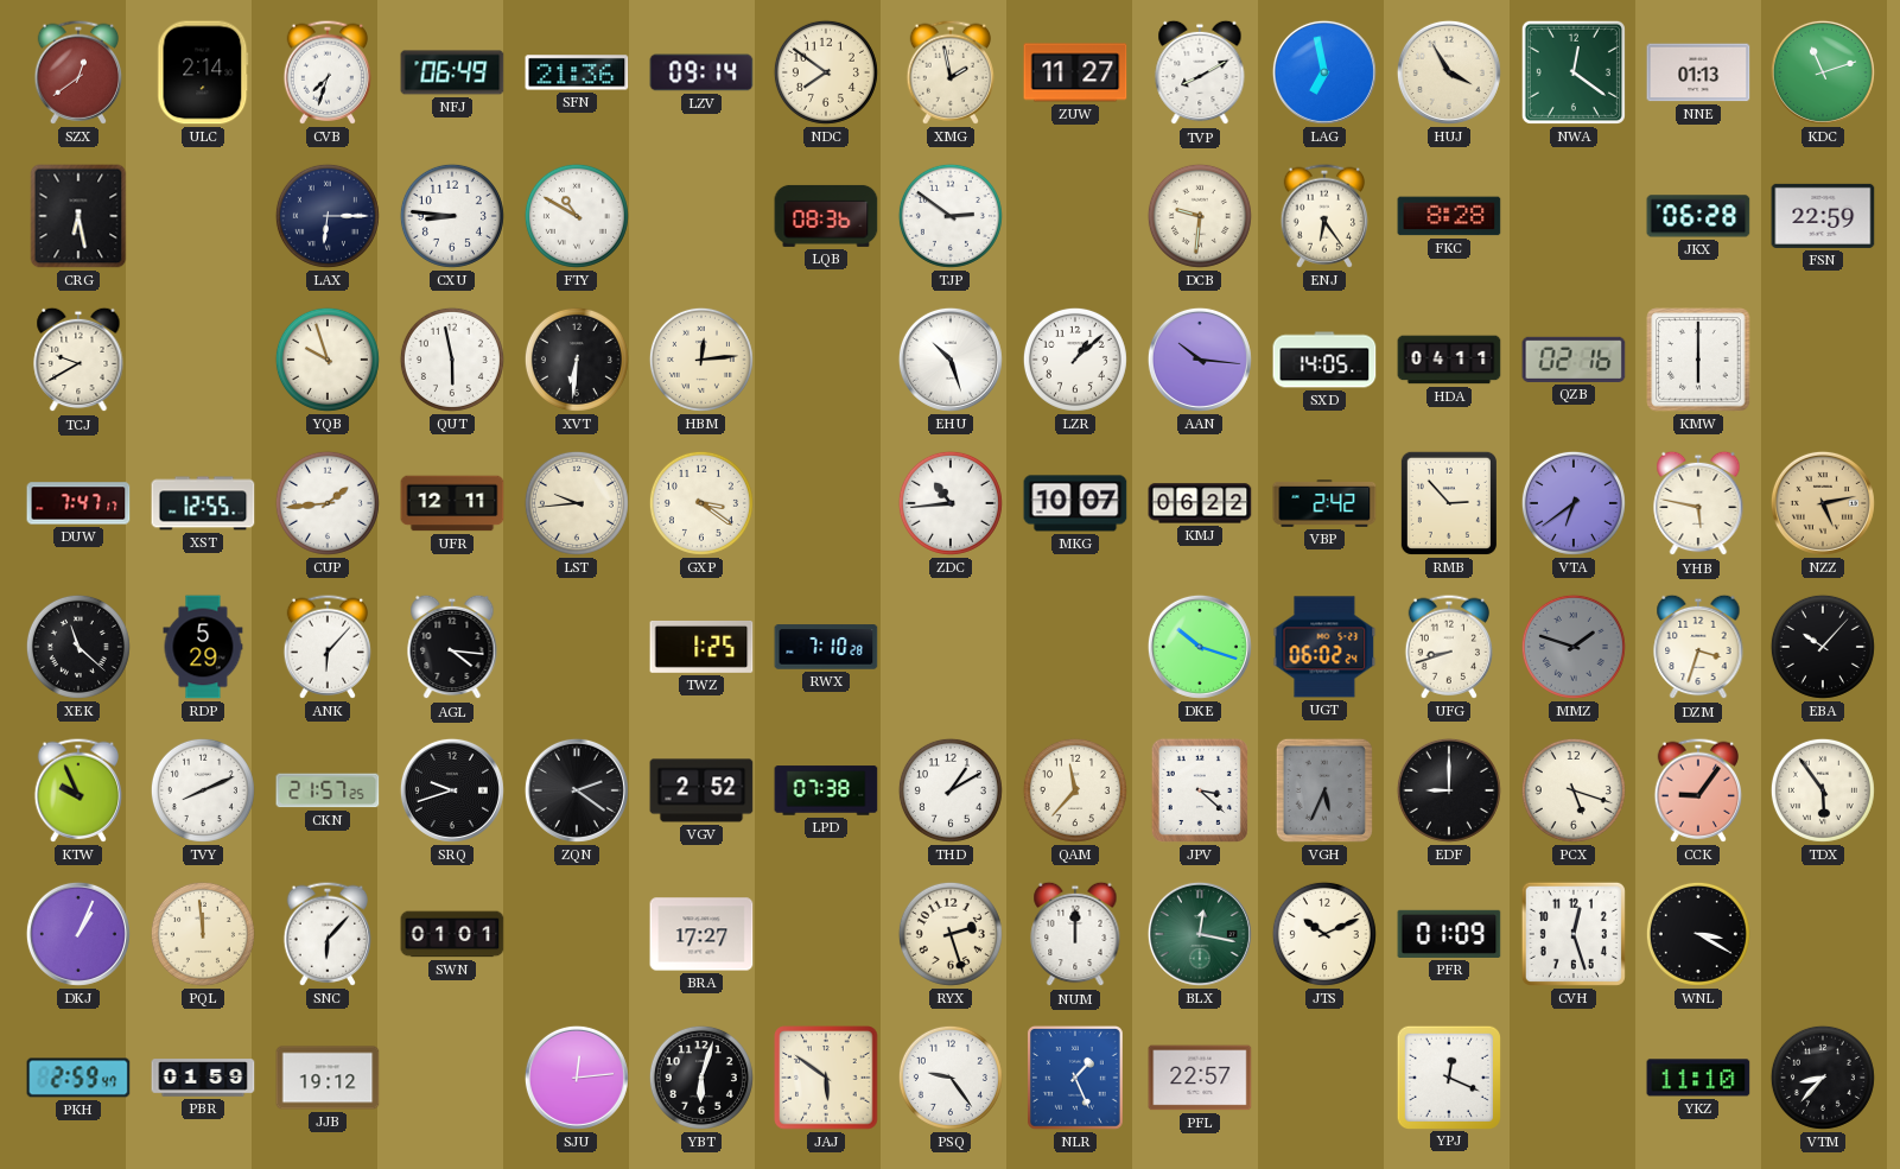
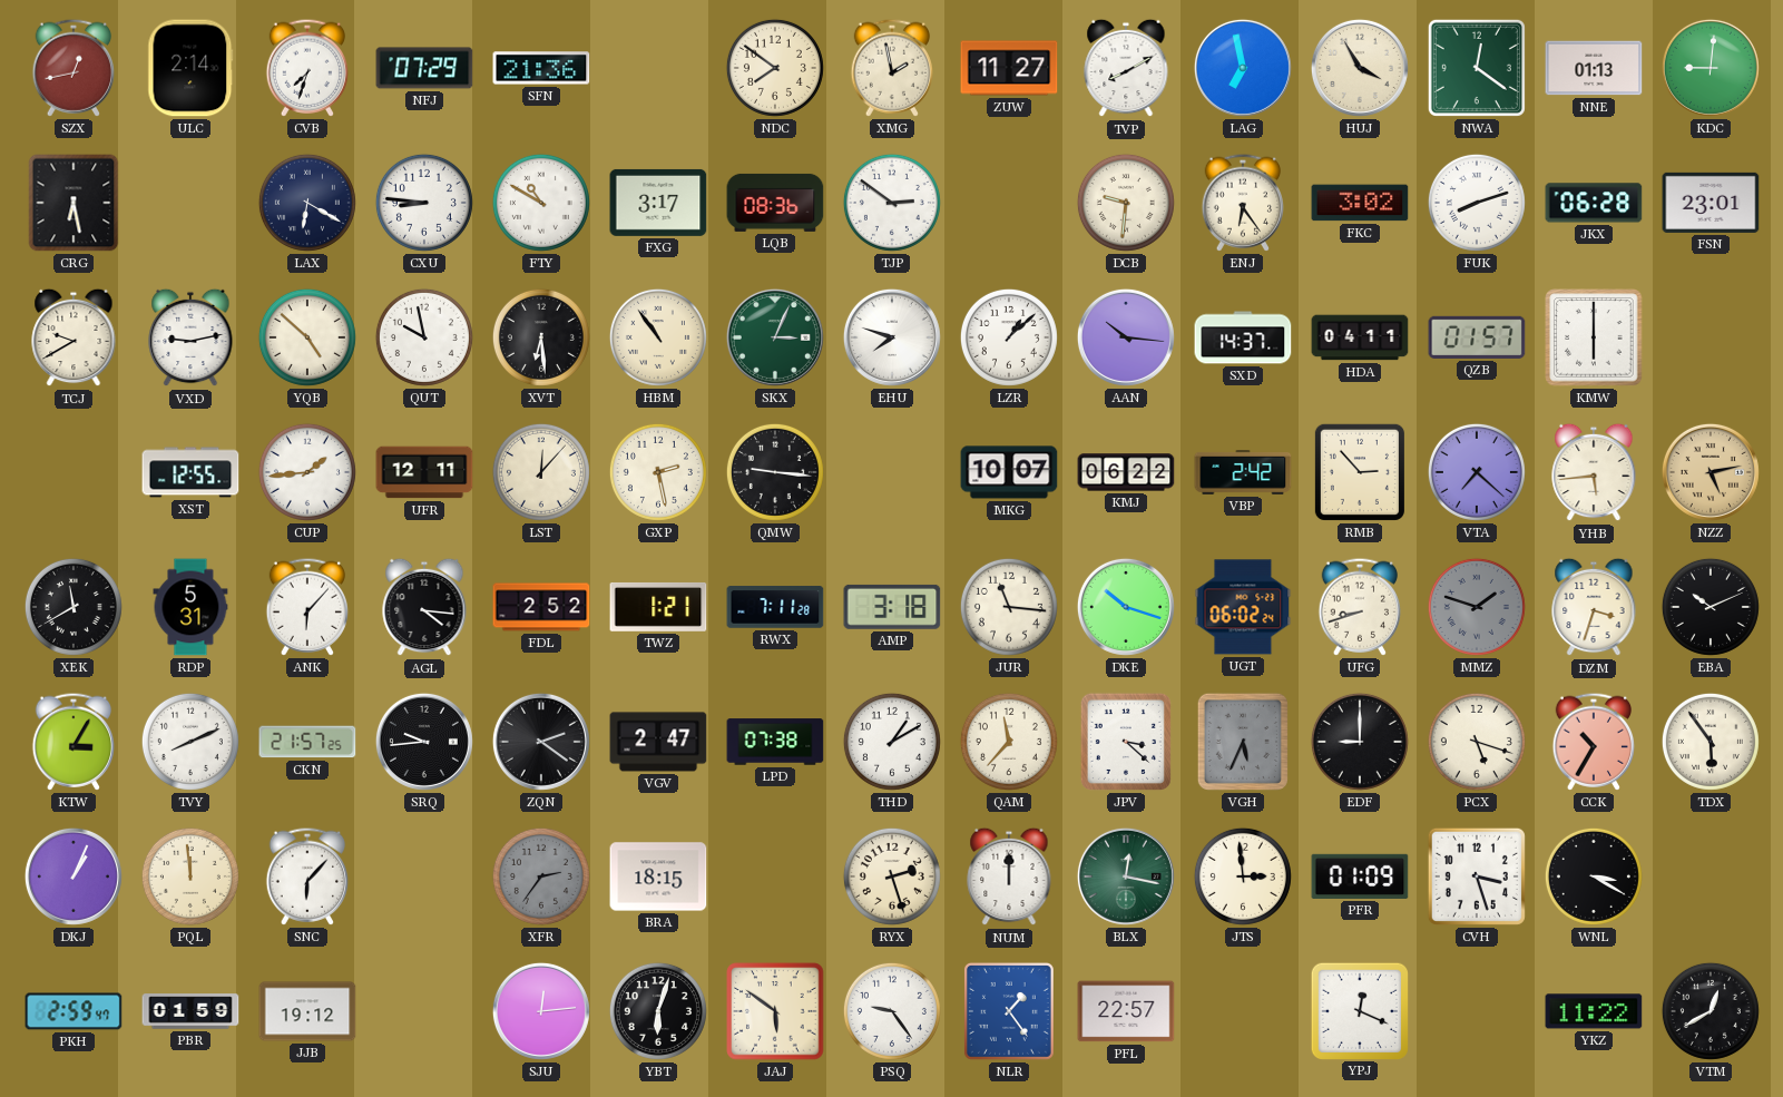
SZX: 12:39 -> 12:43
NFJ: 06:49 -> 07:29
LZV: 09:14 -> none
KDC: 11:12 -> 9:01
LAX: 6:15 -> 6:20
FXG: none -> 3:17
FKC: 8:28 -> 3:02
FUK: none -> 8:12
FSN: 22:59 -> 23:01
VXD: none -> 9:13
YQB: 9:57 -> 4:52
QUT: 5:58 -> 9:58
XVT: 6:31 -> 6:29
HBM: 12:14 -> 10:54
SKX: none -> 3:04
EHU: 10:27 -> 7:48
SXD: 14:05 -> 14:37
QZB: 02:16 -> 01:57
DUW: 7:47 -> none
LST: 9:44 -> 12:07
GXP: 3:21 -> 2:28
QMW: none -> 9:16
ZDC: 10:44 -> none
VTA: 6:39 -> 7:22
YHB: 5:47 -> 5:44
XEK: 11:22 -> 11:40
RDP: 5:29 -> 5:31
FDL: none -> 2:52
TWZ: 1:25 -> 1:21
RWX: 7:10 -> 7:11
AMP: none -> 3:18
JUR: none -> 11:16
EBA: 10:07 -> 10:11
KTW: 9:56 -> 3:05
SRQ: 9:42 -> 9:44
VGV: 2:52 -> 2:47
CCK: 9:06 -> 10:35
SWN: 01:01 -> none
XFR: none -> 2:36
BRA: 17:27 -> 18:15
JTS: 10:11 -> 2:59
CVH: 12:27 -> 3:27
NLR: 1:26 -> 1:24
YKZ: 11:10 -> 11:22
VTM: 8:37 -> 12:40
